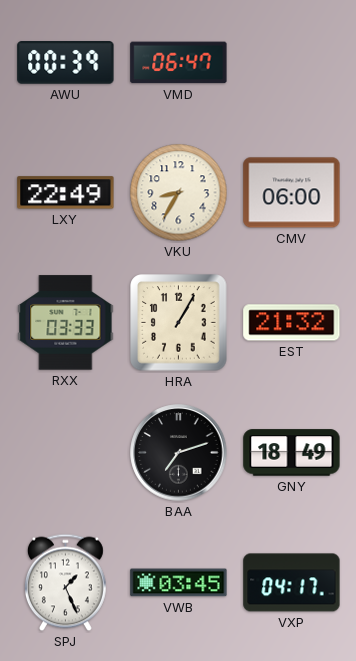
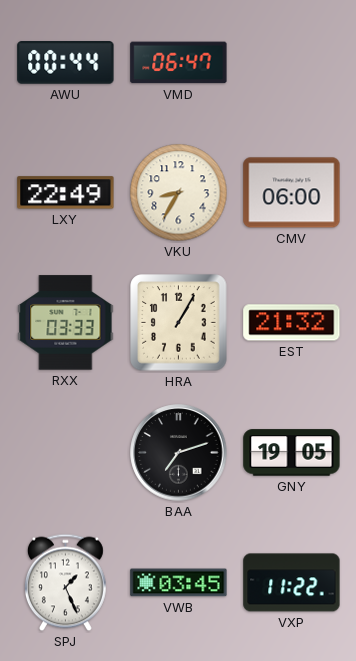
AWU: 00:39 -> 00:44
GNY: 18:49 -> 19:05
VXP: 04:17 -> 11:22
